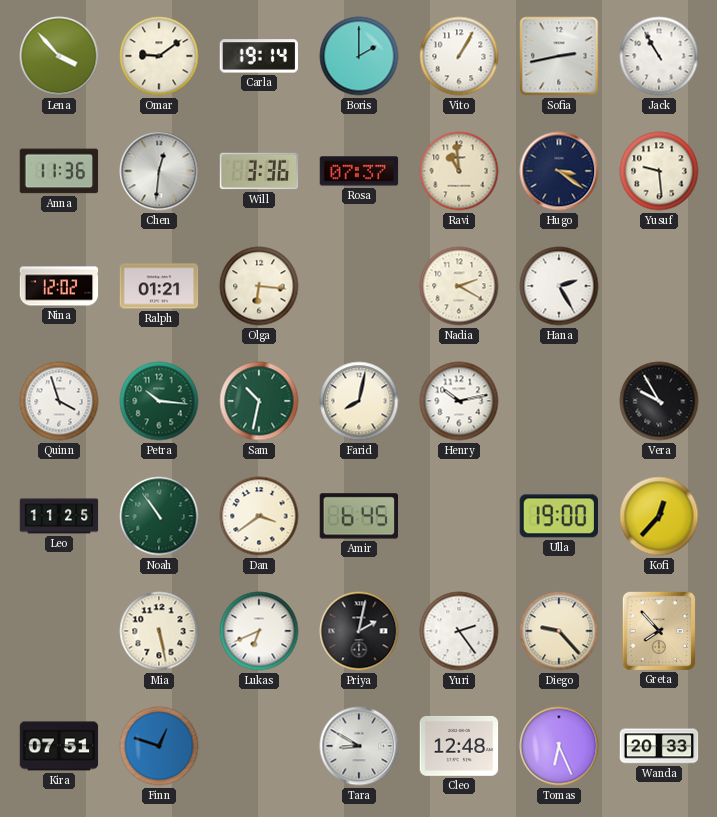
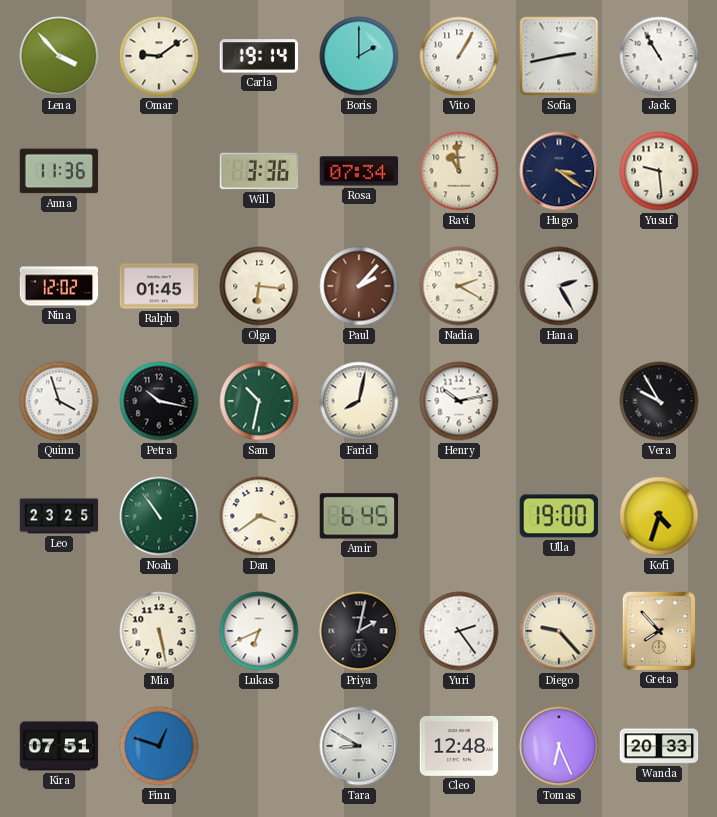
Chen: 12:31 -> none
Rosa: 07:37 -> 07:34
Ralph: 01:21 -> 01:45
Paul: none -> 2:07
Petra: 10:16 -> 10:17
Petra dial: green -> black
Leo: 11:25 -> 23:25
Kofi: 12:37 -> 4:33
